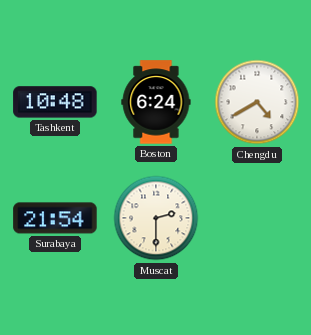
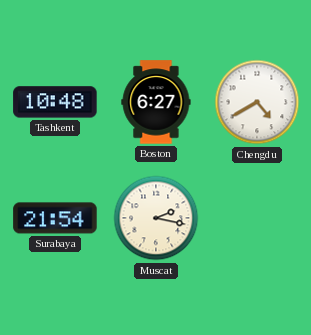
Boston: 6:24 -> 6:27
Muscat: 2:30 -> 2:17
